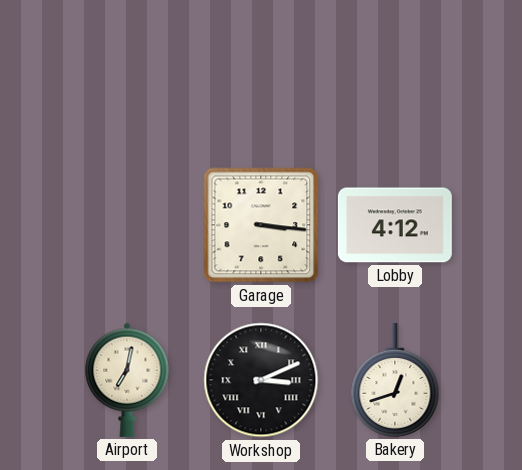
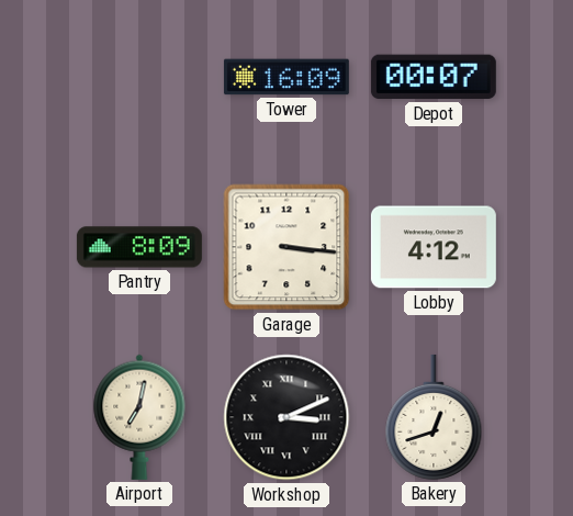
Tower: none -> 16:09
Depot: none -> 00:07
Pantry: none -> 8:09
